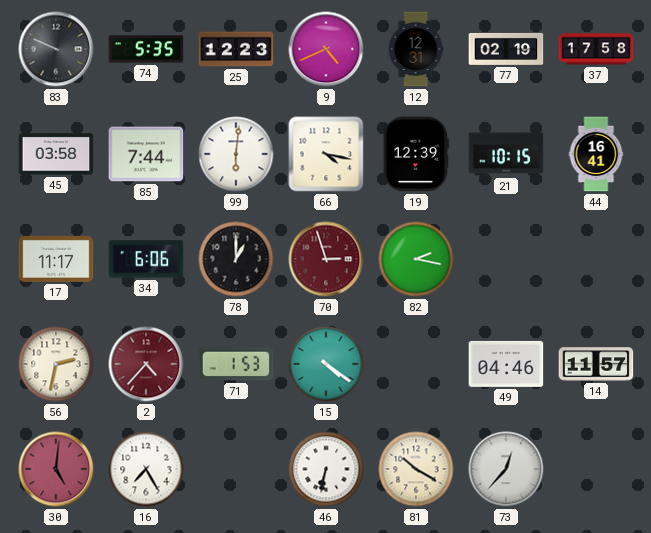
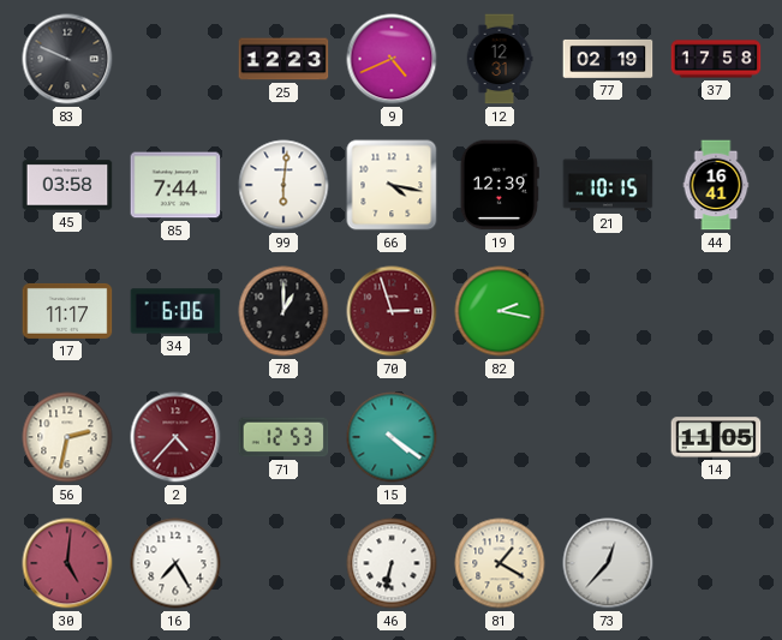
74: 5:35 -> none
71: 1:53 -> 12:53
49: 04:46 -> none
14: 11:57 -> 11:05
81: 10:20 -> 1:20
